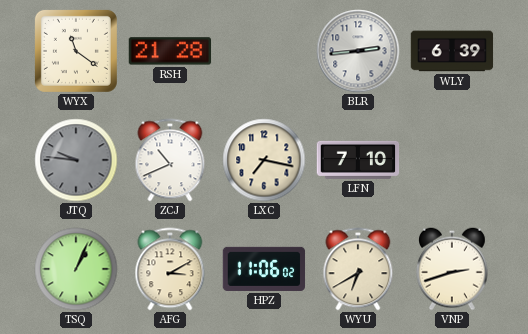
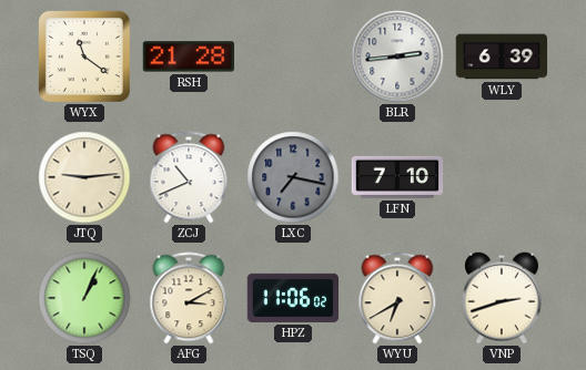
JTQ: 9:46 -> 9:14
JTQ dial: grey -> cream
LXC dial: cream -> grey
